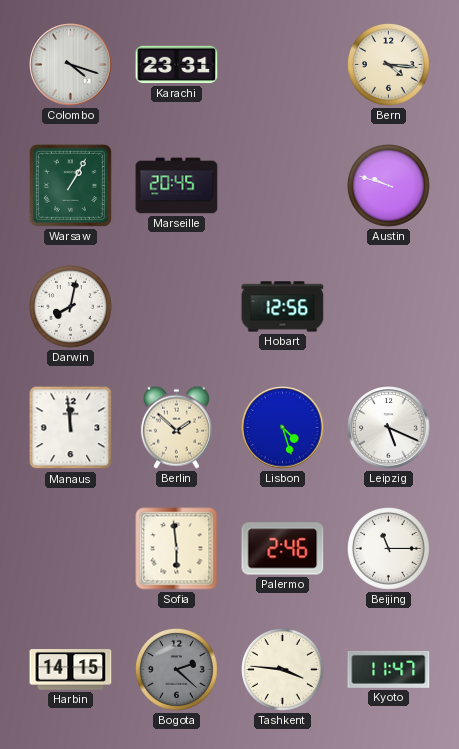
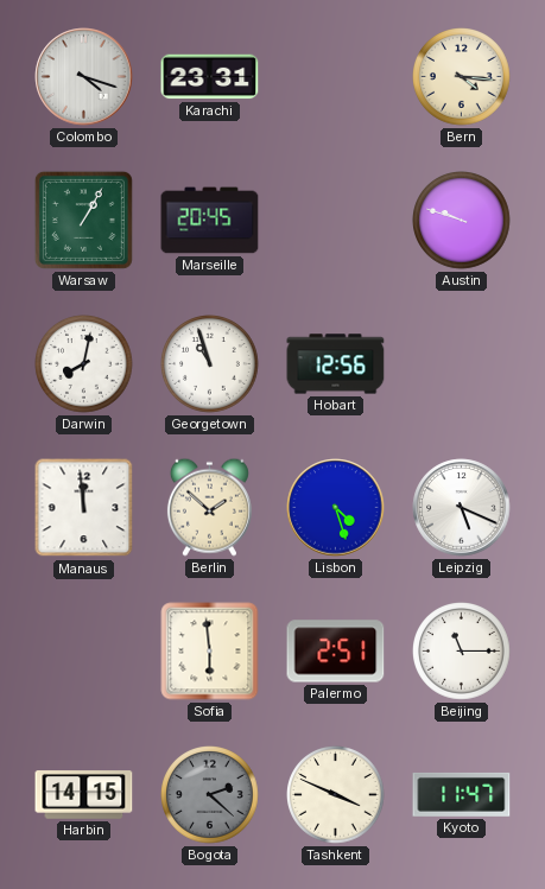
Georgetown: none -> 10:57
Palermo: 2:46 -> 2:51
Tashkent: 3:46 -> 3:49
